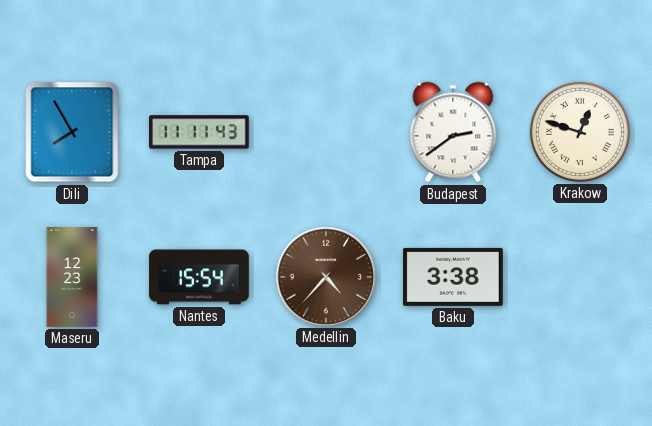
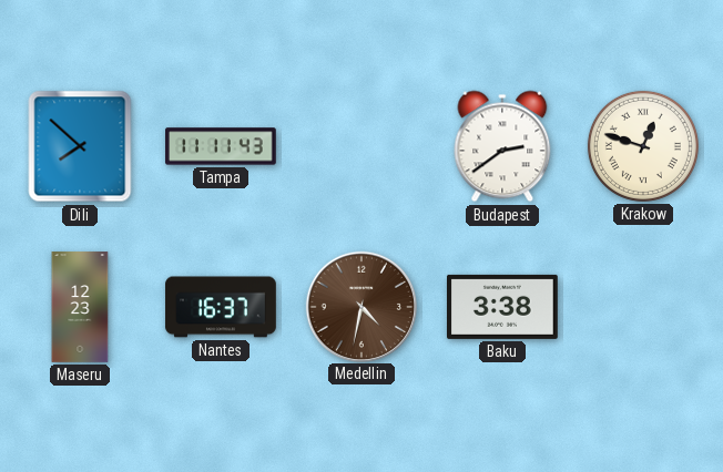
Dili: 7:55 -> 7:52
Nantes: 15:54 -> 16:37
Medellin: 4:37 -> 4:32
